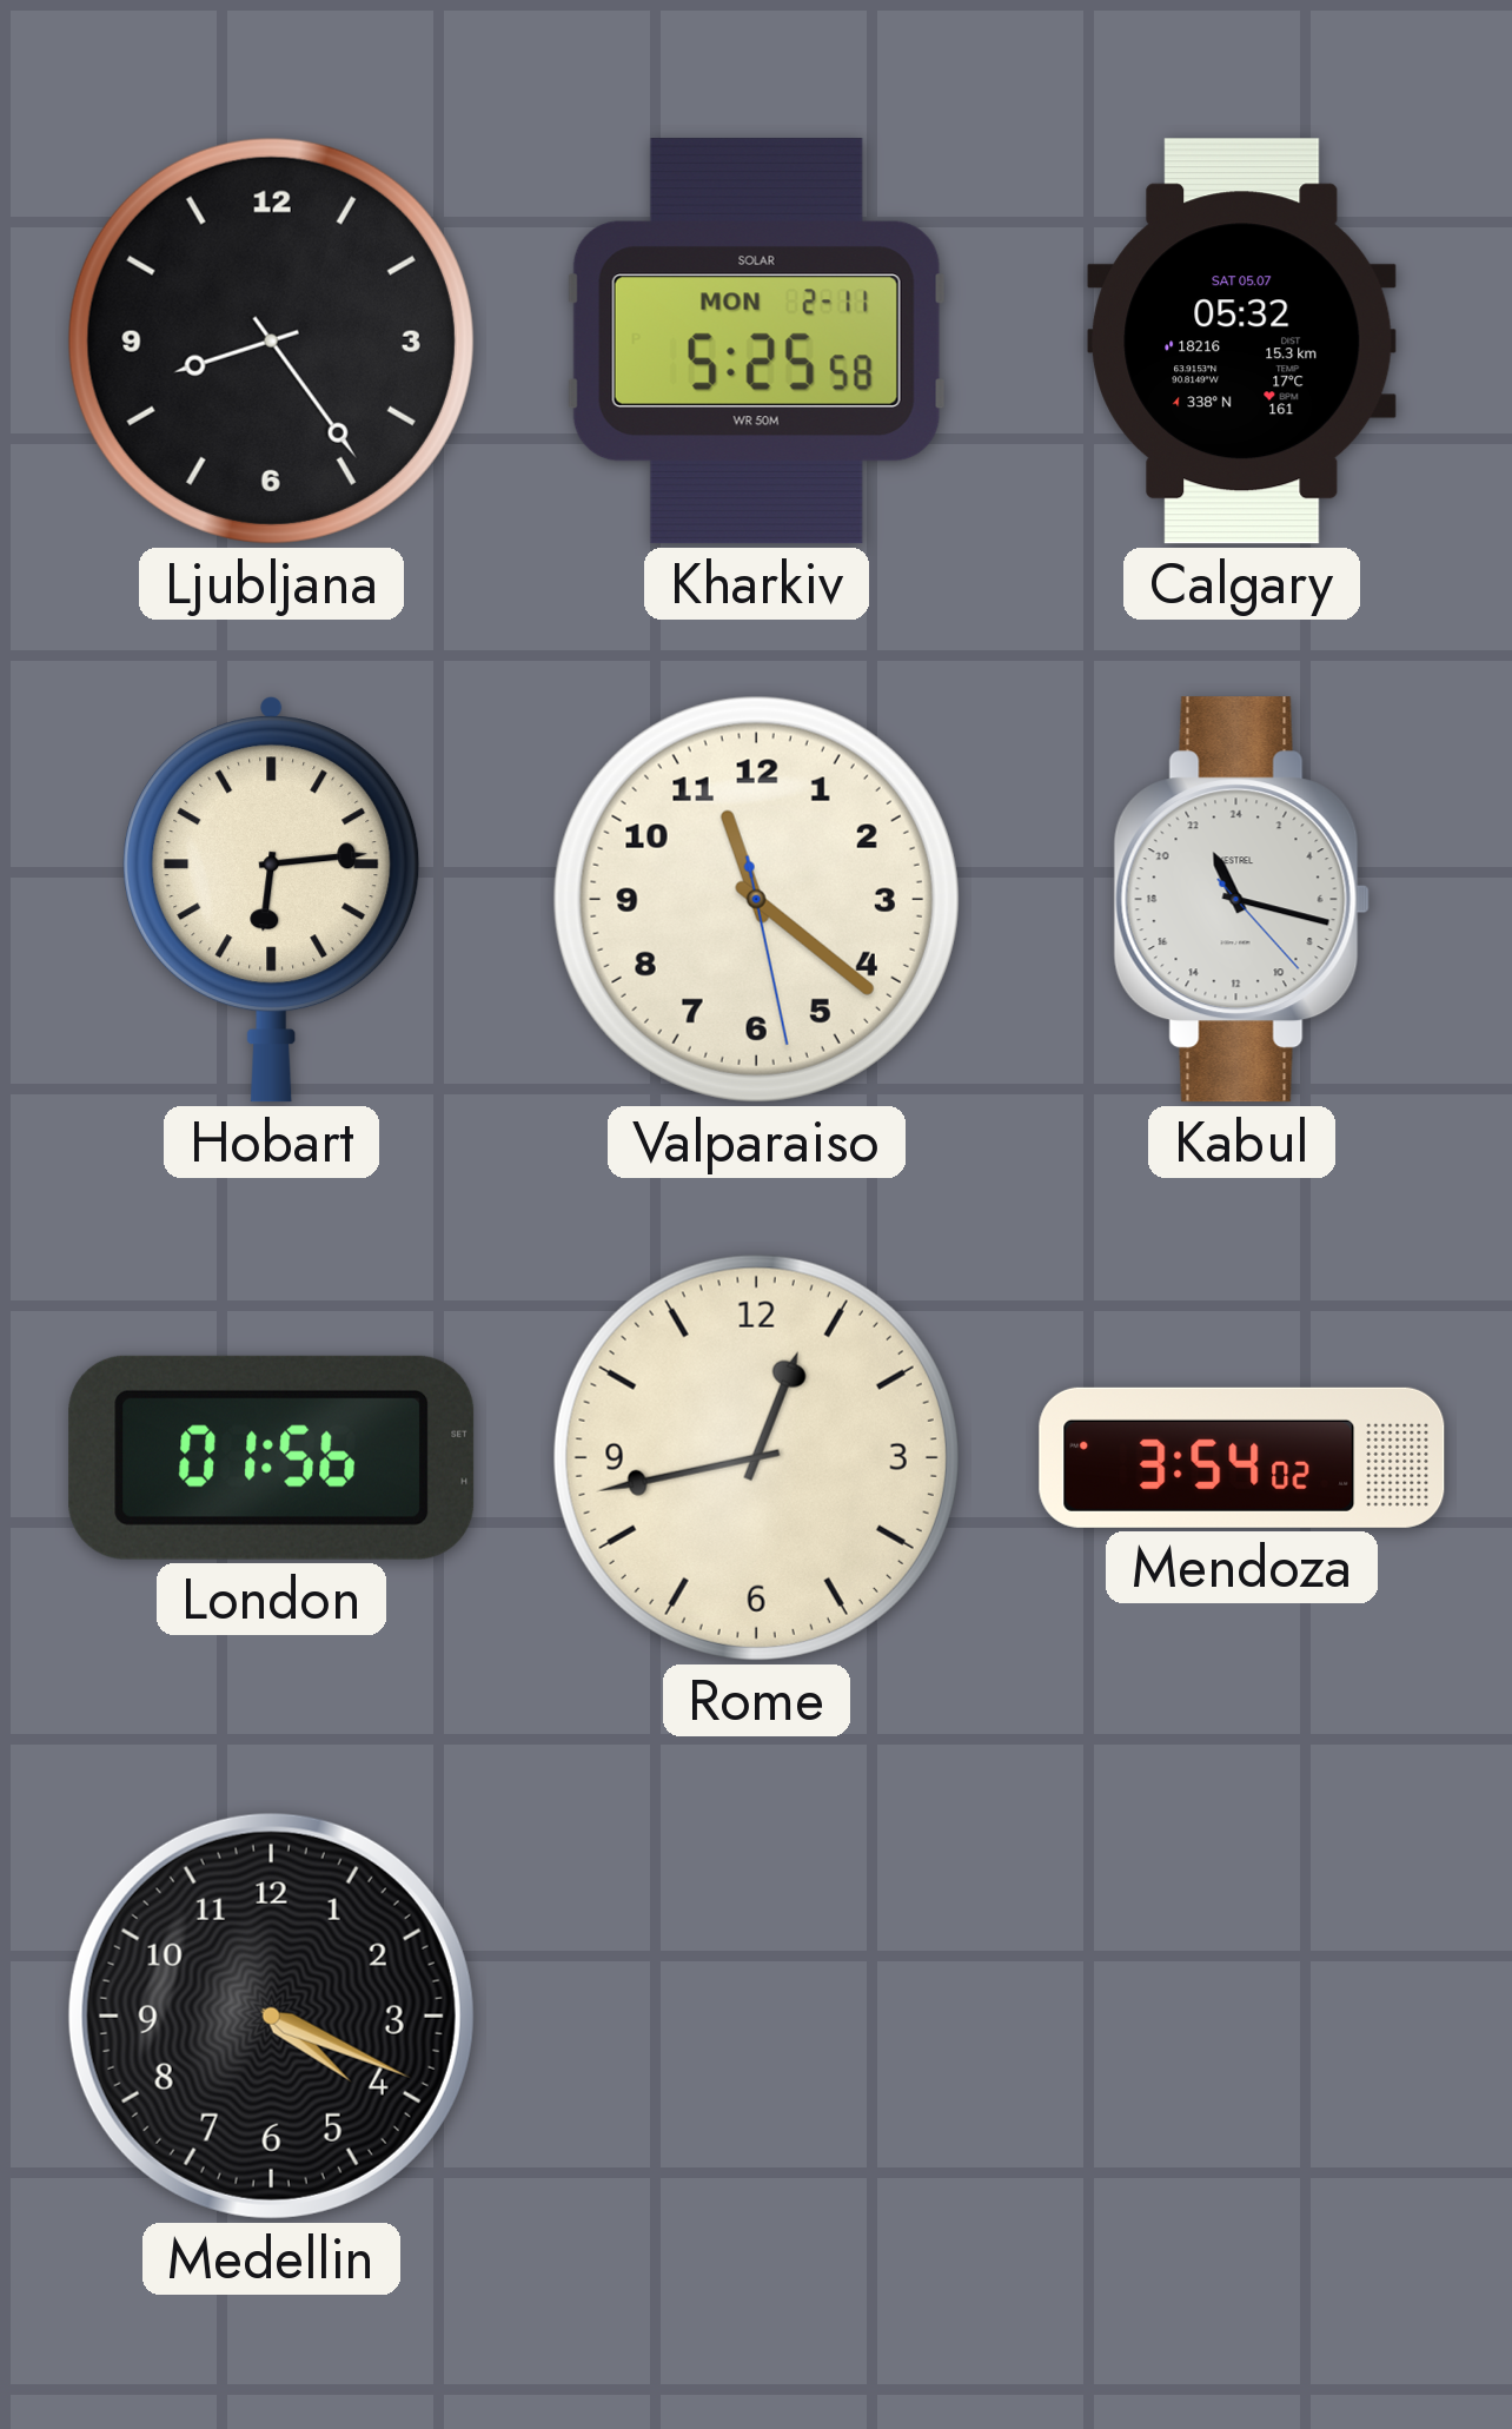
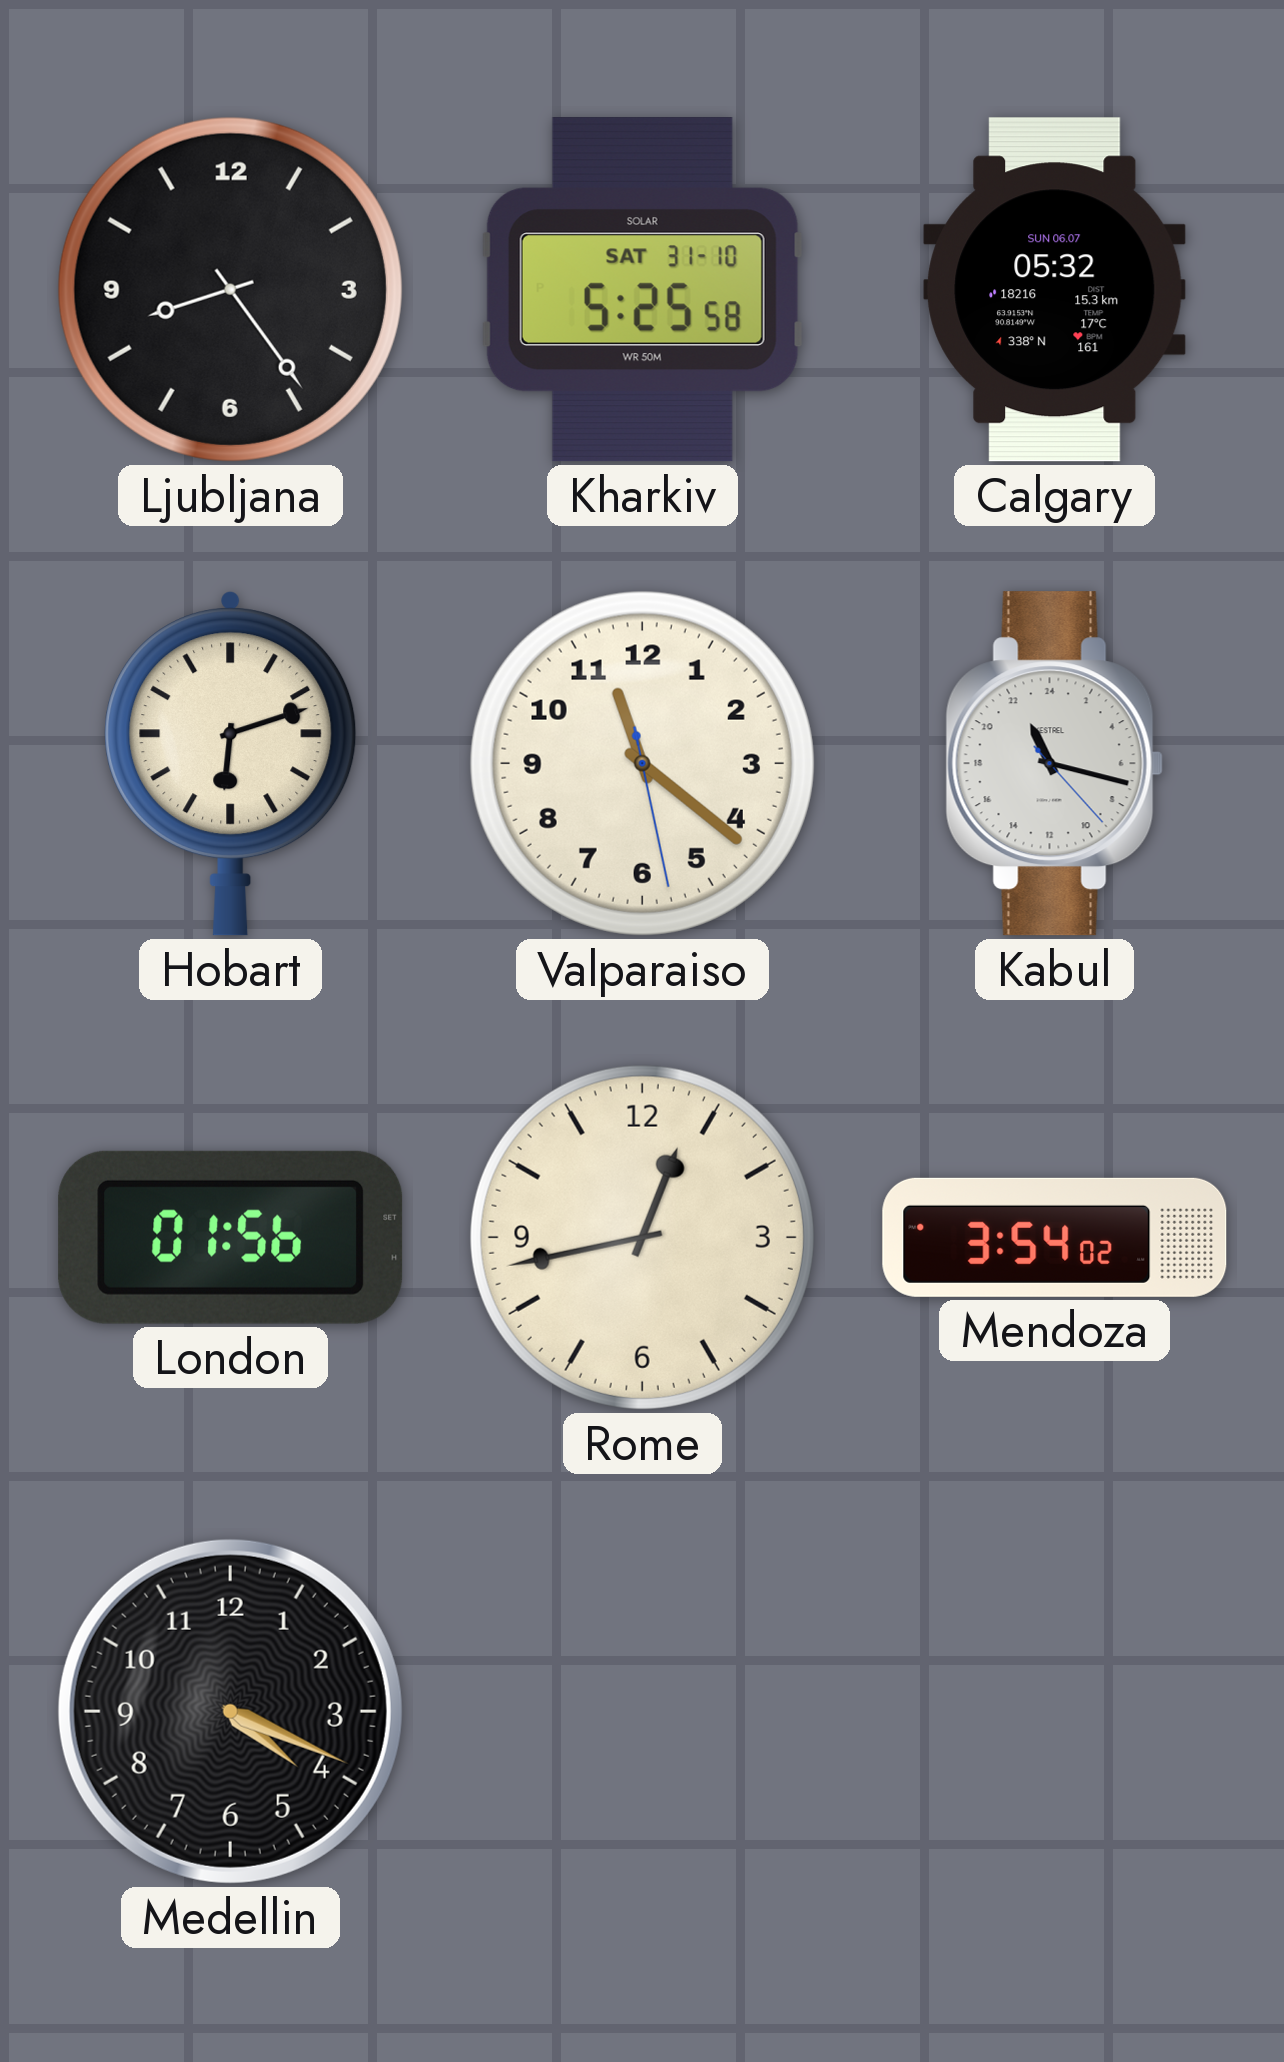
Kharkiv date: MON 2-11 -> SAT 31-10
Calgary date: SAT 05.07 -> SUN 06.07
Hobart: 6:14 -> 6:12
